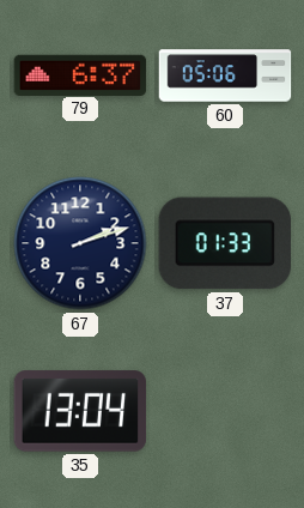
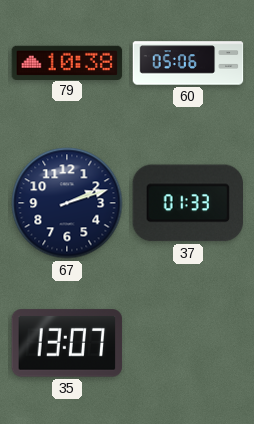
79: 6:37 -> 10:38
35: 13:04 -> 13:07
